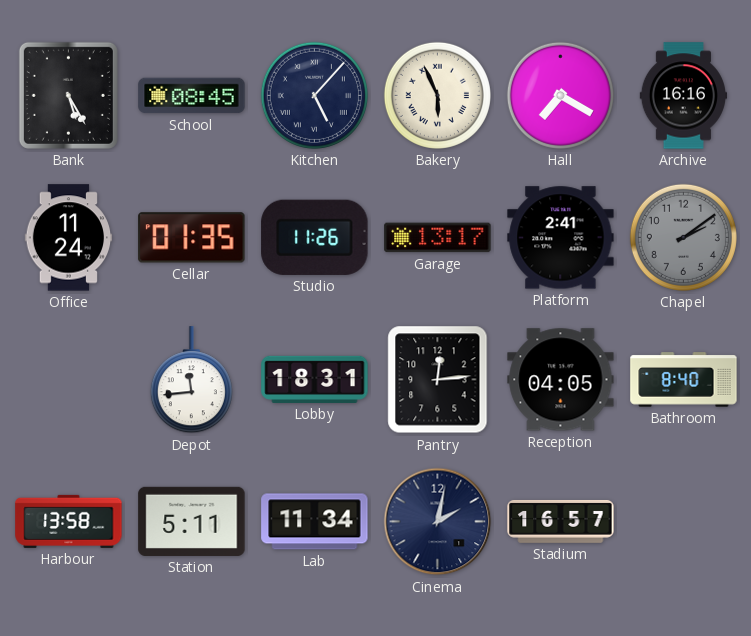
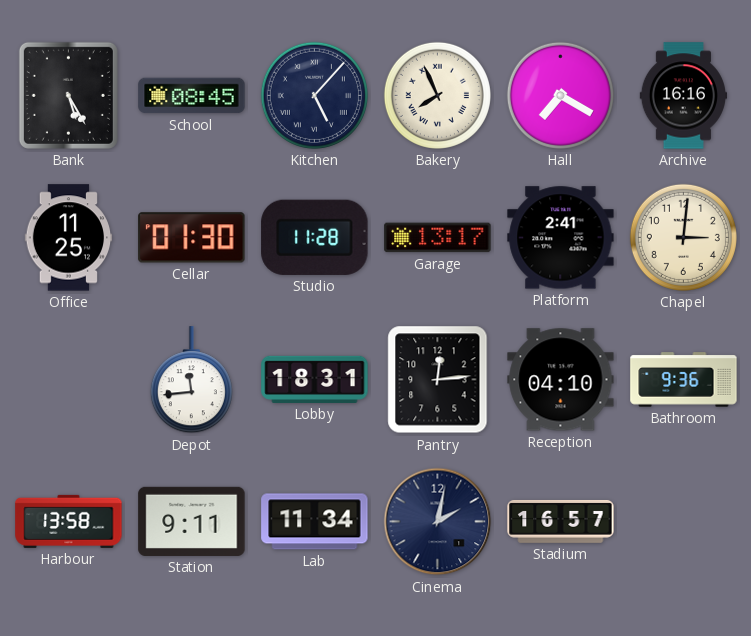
Bakery: 5:56 -> 7:56
Office: 11:24 -> 11:25
Cellar: 01:35 -> 01:30
Studio: 11:26 -> 11:28
Chapel: 2:09 -> 3:01
Chapel dial: grey -> cream
Reception: 04:05 -> 04:10
Bathroom: 8:40 -> 9:36
Station: 5:11 -> 9:11
